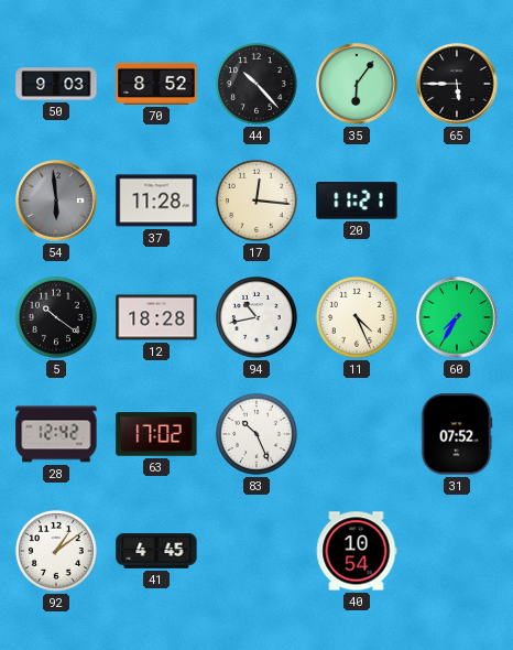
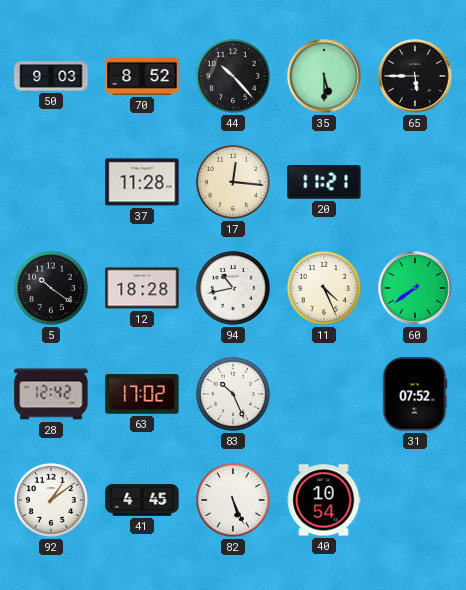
35: 6:06 -> 5:30
54: 5:59 -> none
60: 7:35 -> 7:39
82: none -> 5:26
